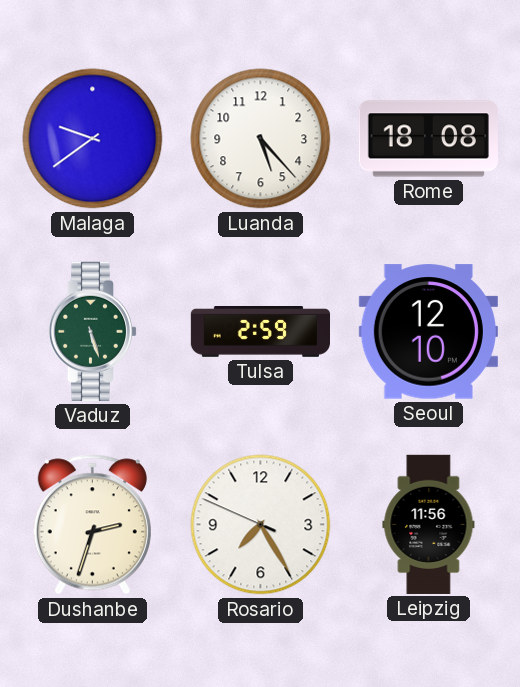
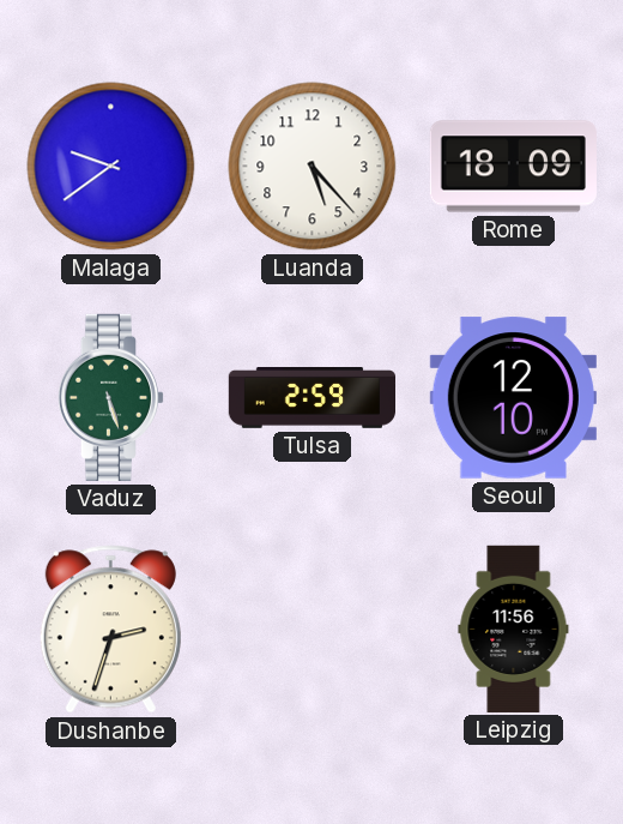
Rome: 18:08 -> 18:09
Rosario: 7:24 -> none
